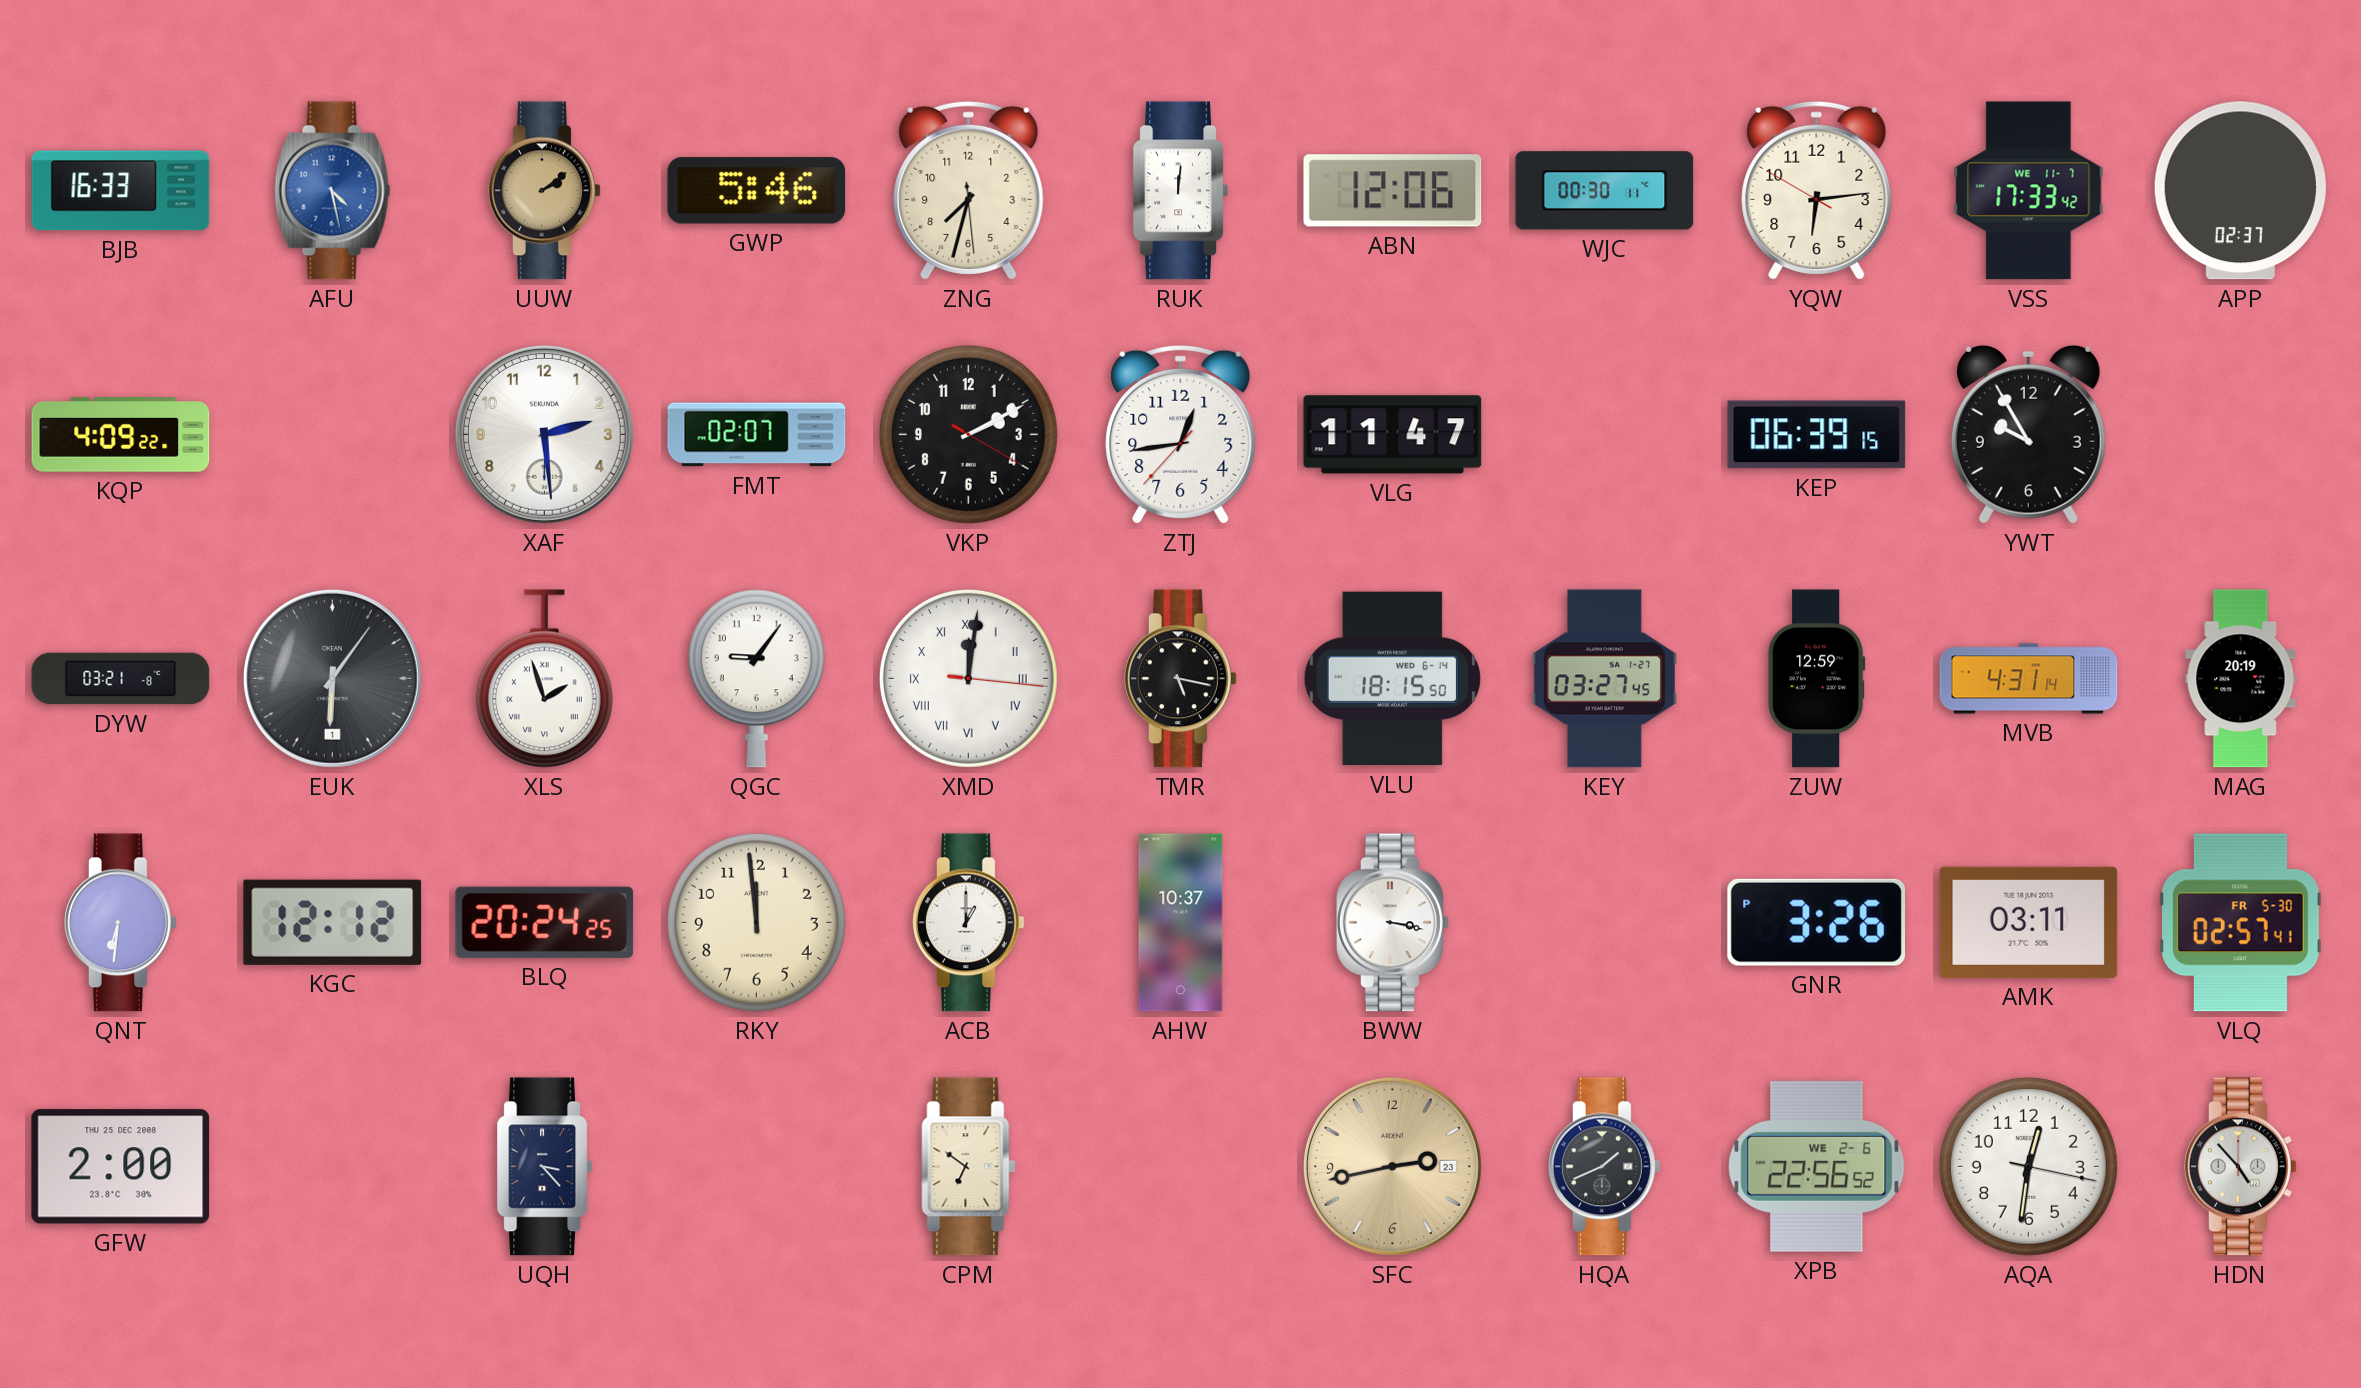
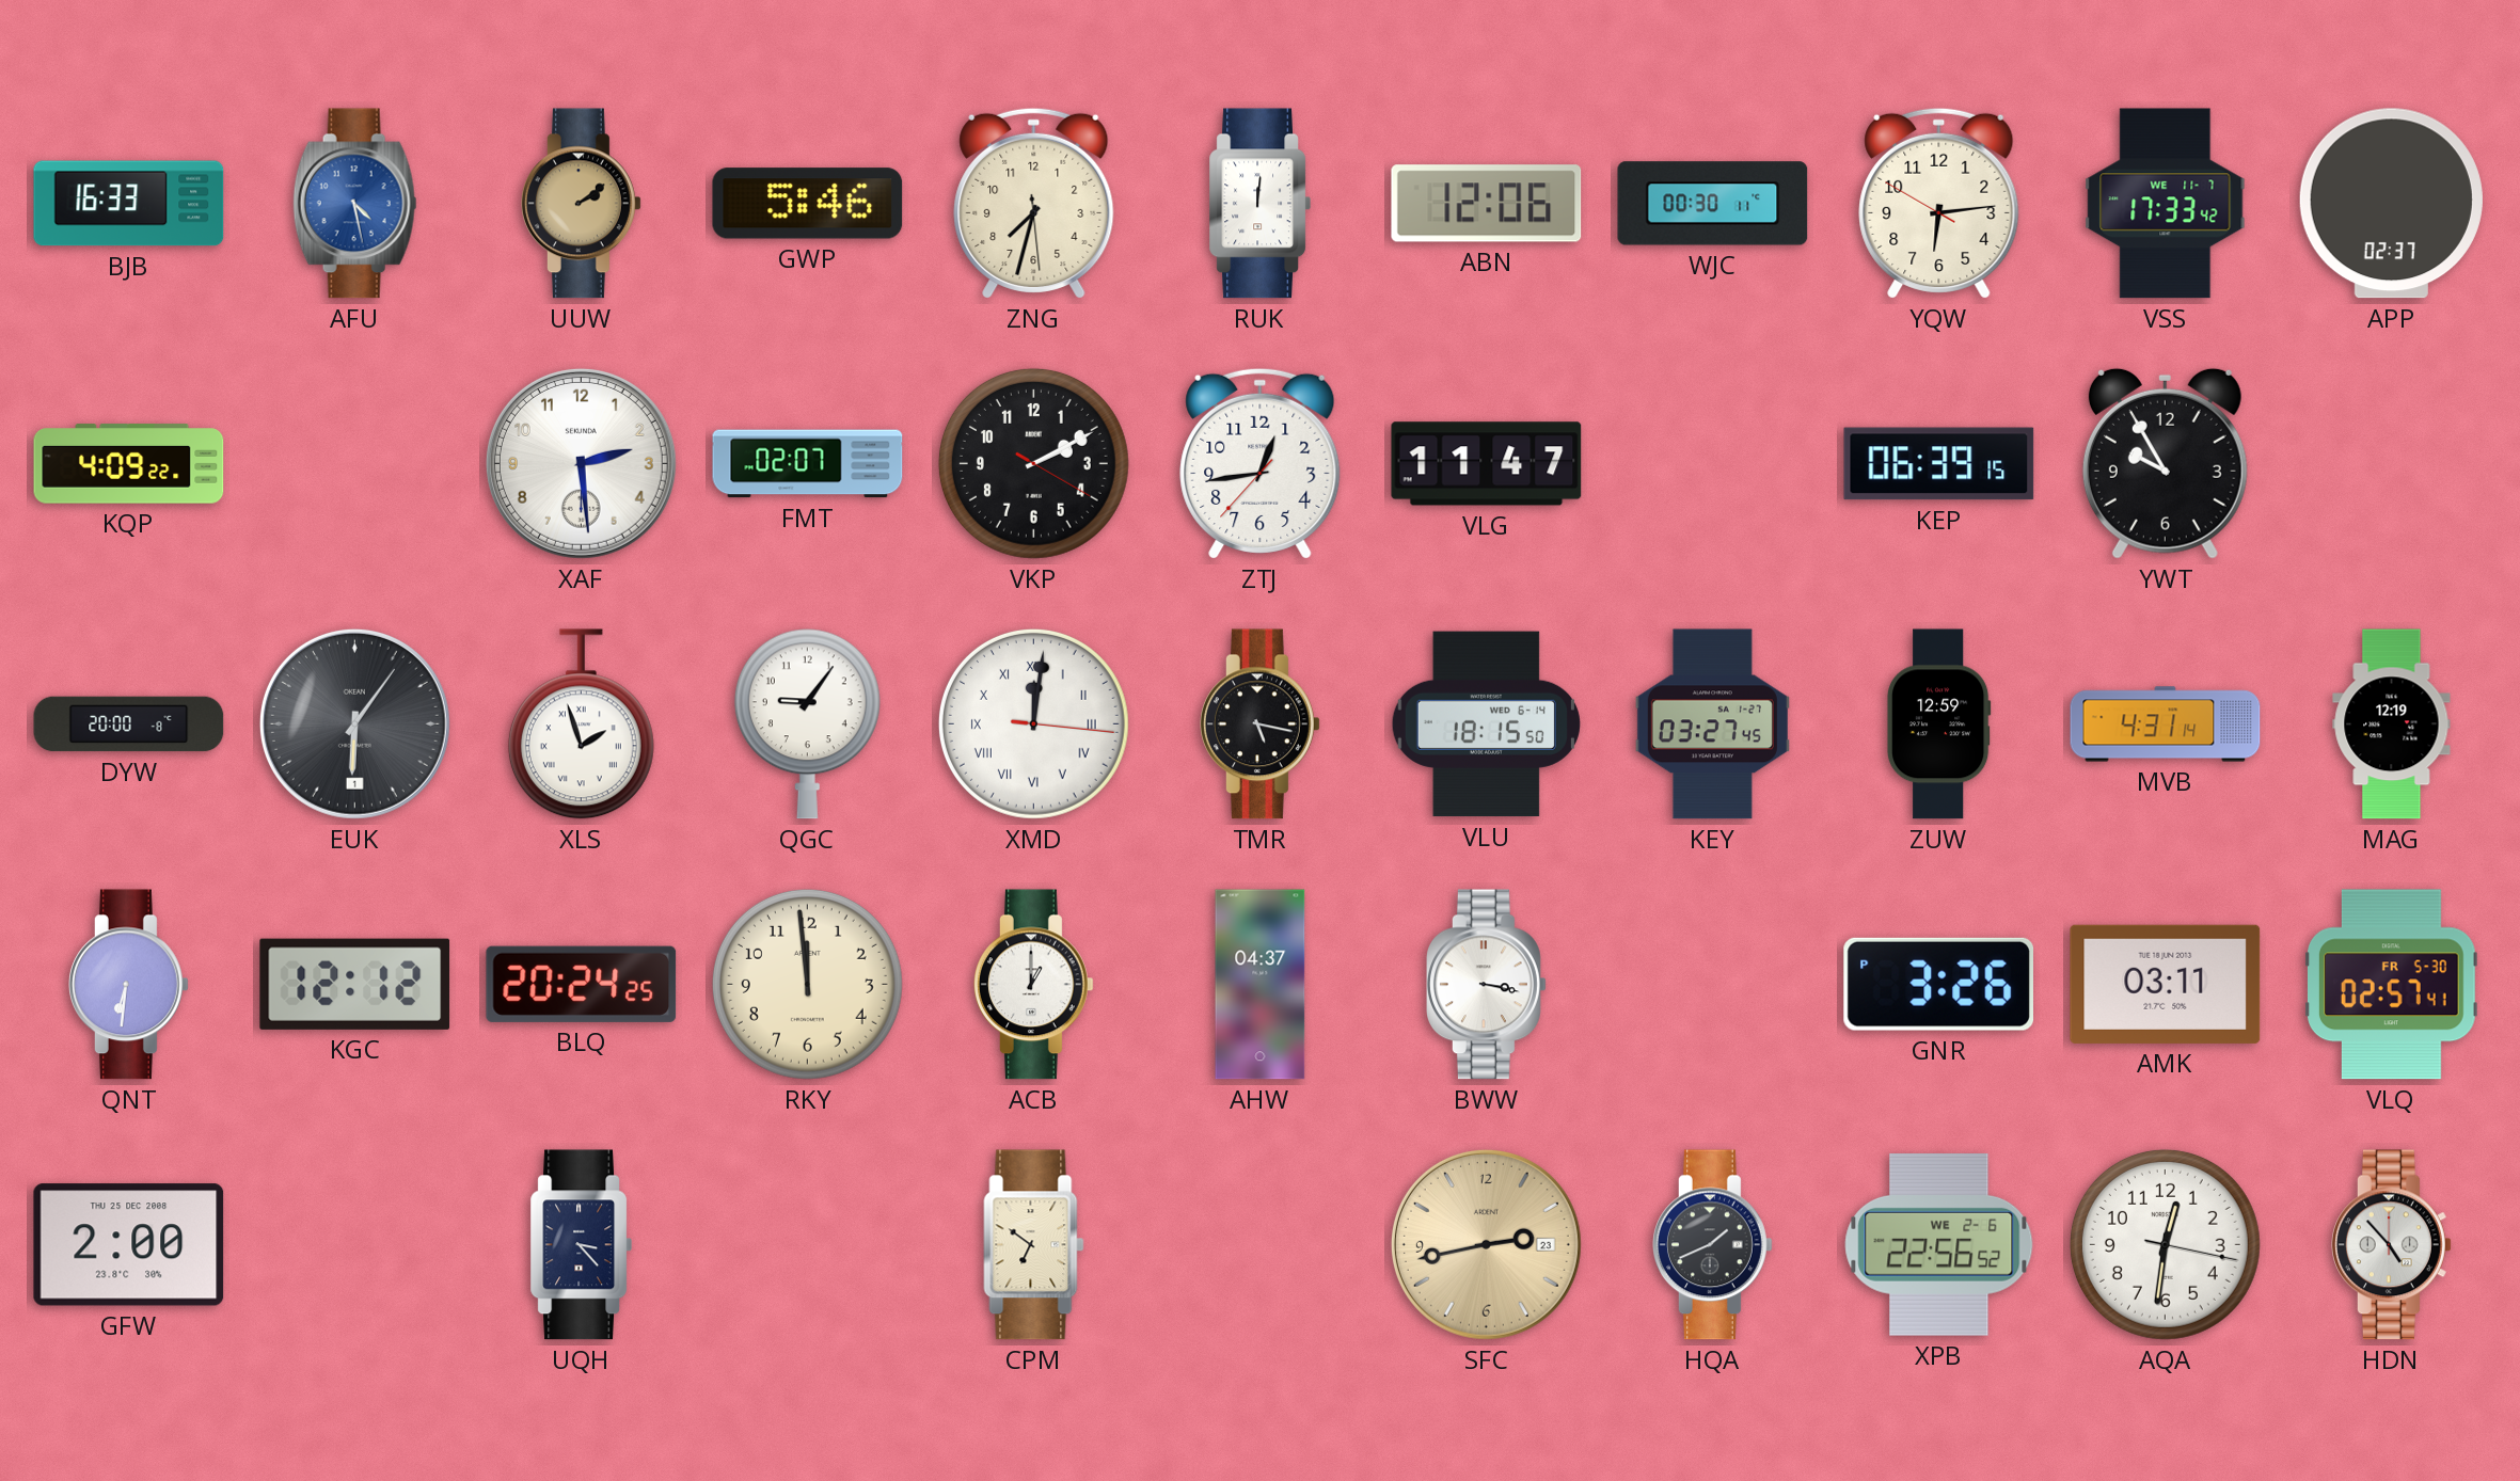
DYW: 03:21 -> 20:00
MAG: 20:19 -> 12:19
AHW: 10:37 -> 04:37
